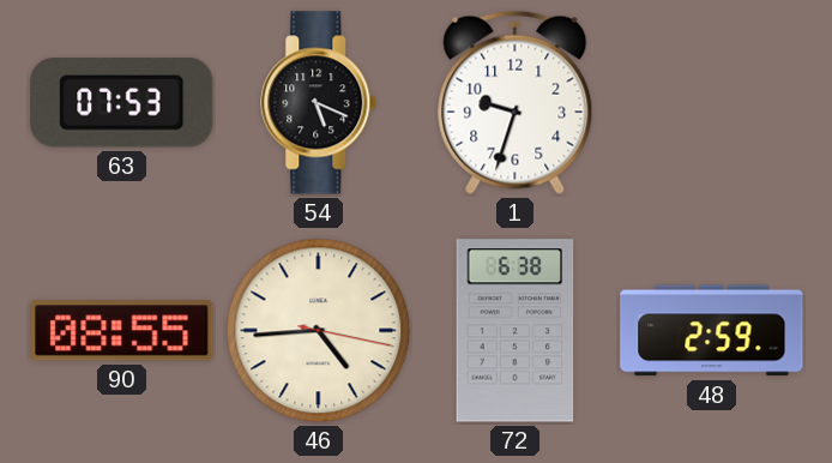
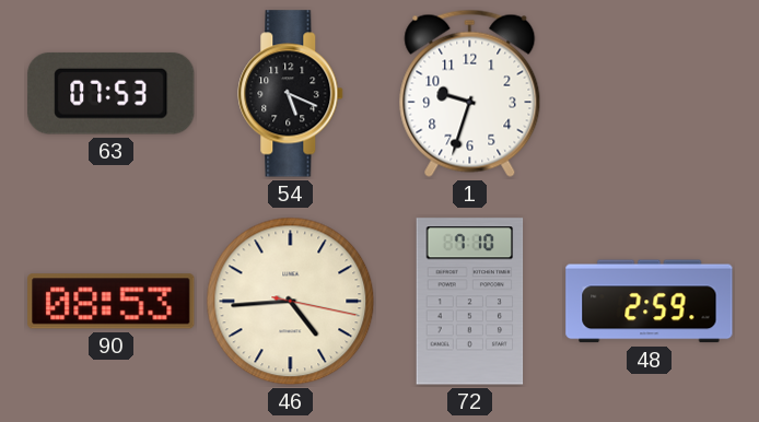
90: 08:55 -> 08:53
72: 6:38 -> 7:10
